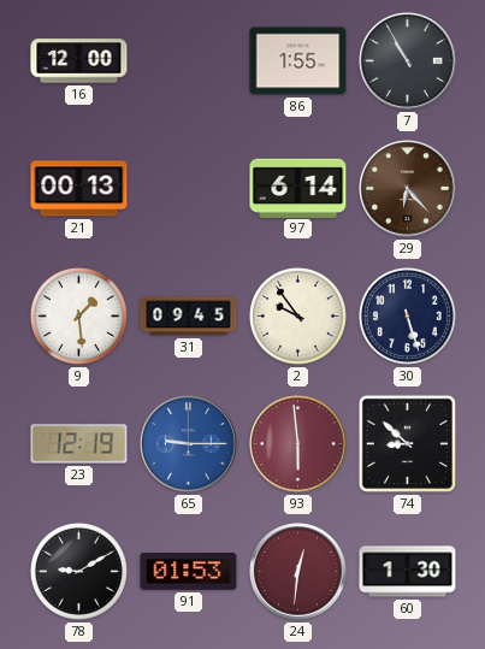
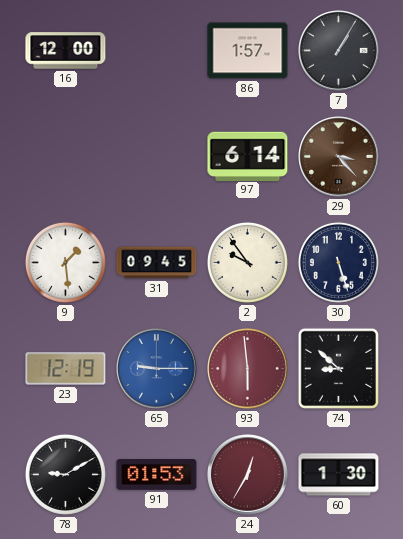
86: 1:55 -> 1:57
7: 10:55 -> 1:05
21: 00:13 -> none
29: 6:23 -> 3:23
24: 12:31 -> 12:35
